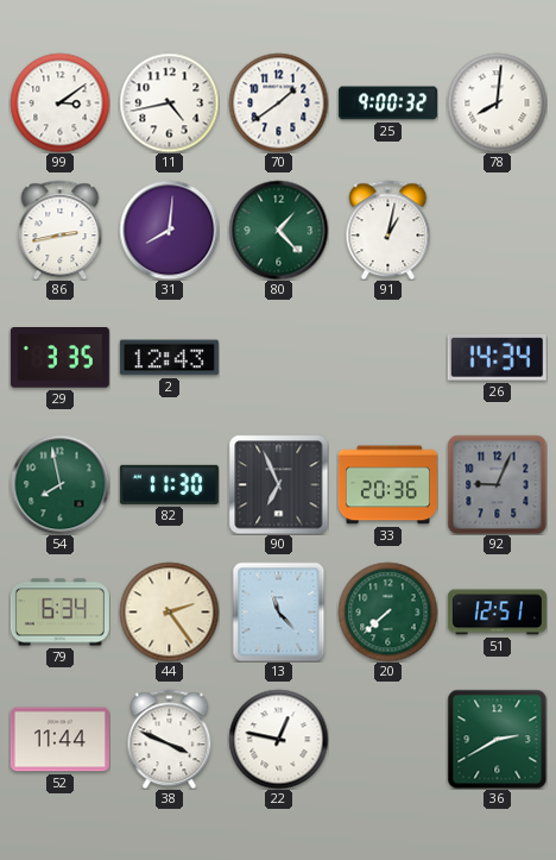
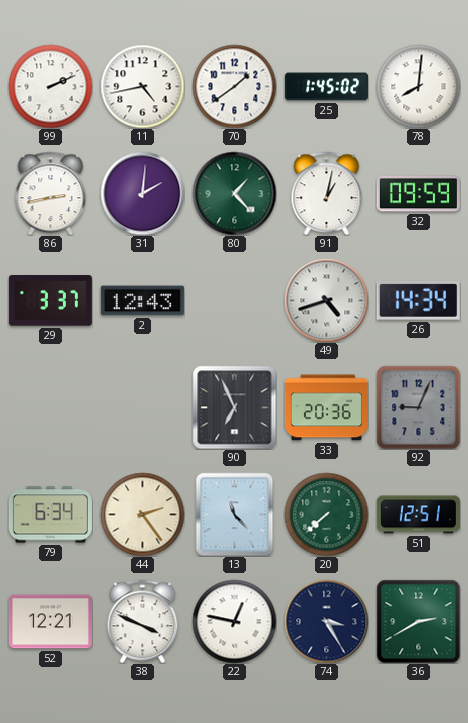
99: 3:09 -> 2:11
25: 9:00 -> 1:45
31: 8:01 -> 2:01
32: none -> 09:59
29: 3:35 -> 3:37
49: none -> 4:42
54: 7:58 -> none
82: 11:30 -> none
52: 11:44 -> 12:21
74: none -> 3:25
